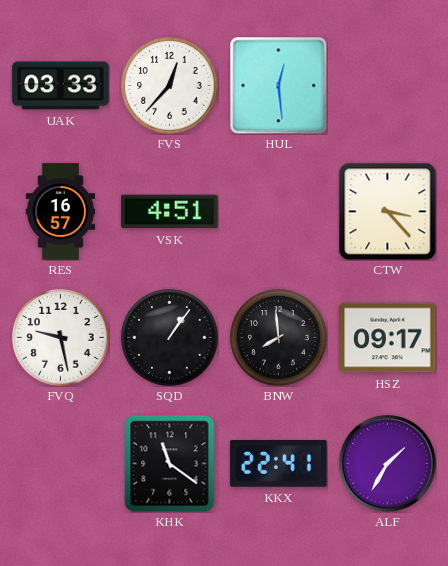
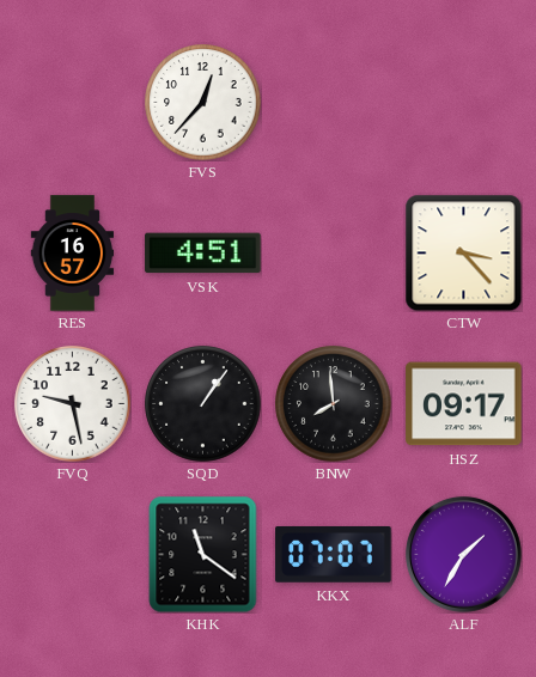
UAK: 03:33 -> none
HUL: 12:29 -> none
KKX: 22:41 -> 07:07
